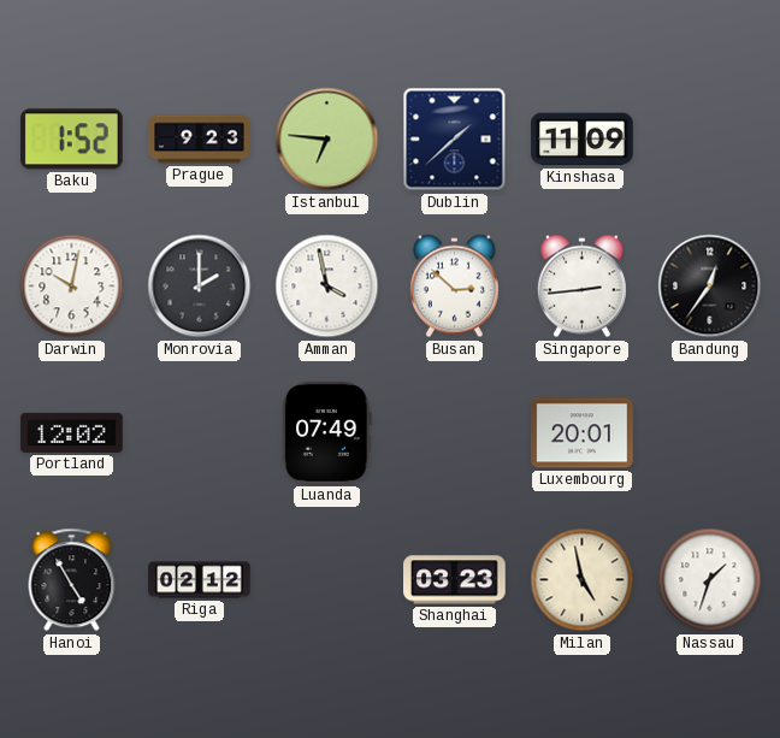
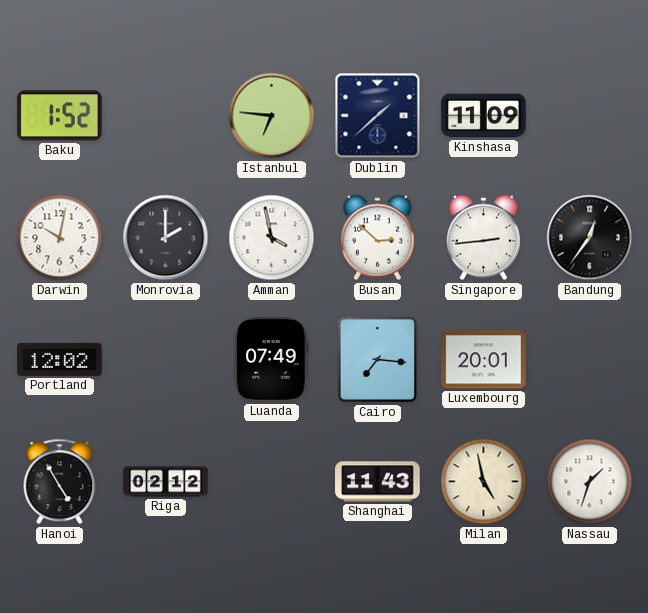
Prague: 9:23 -> none
Cairo: none -> 7:16
Shanghai: 03:23 -> 11:43
